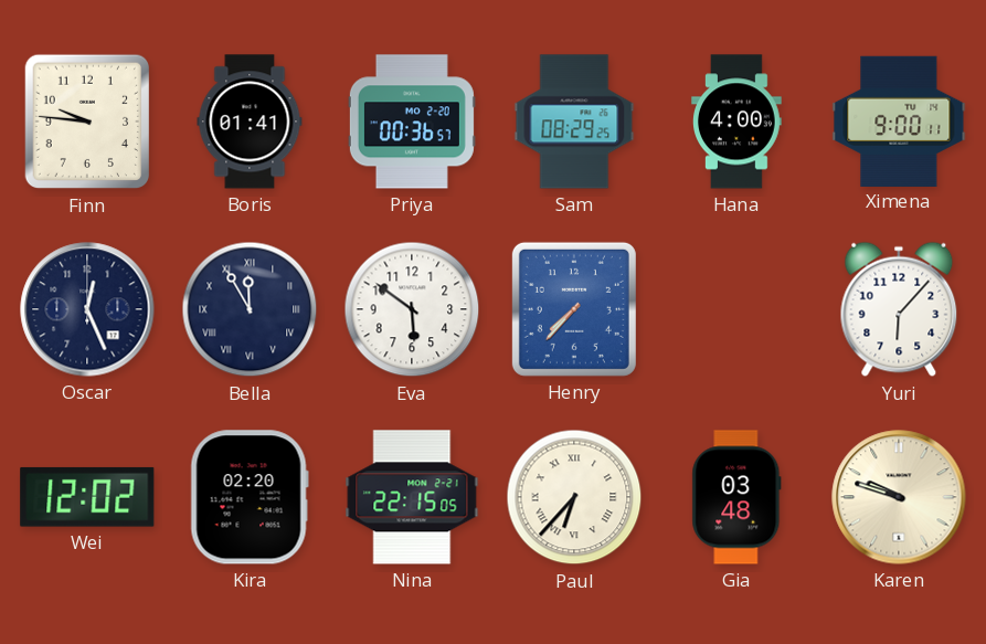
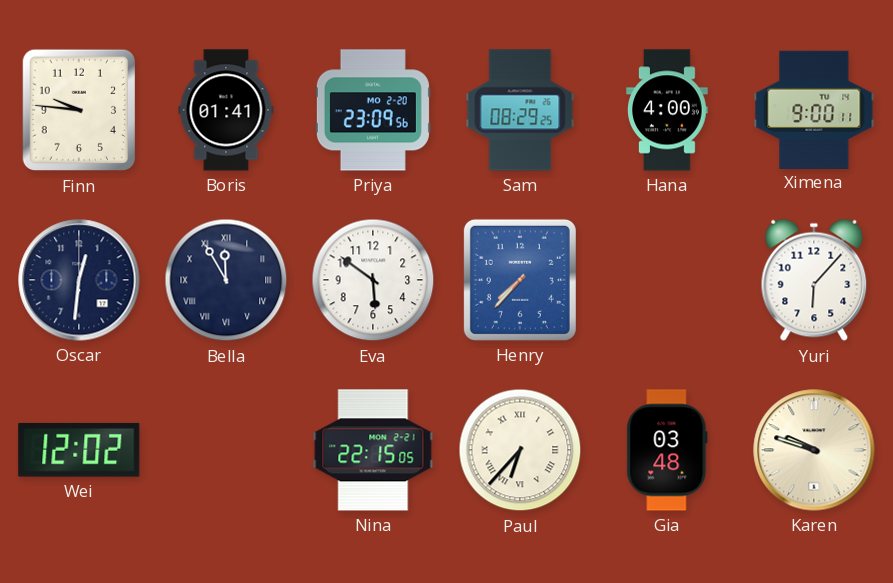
Priya: 00:36 -> 23:09
Oscar: 12:26 -> 12:31
Kira: 02:20 -> none
